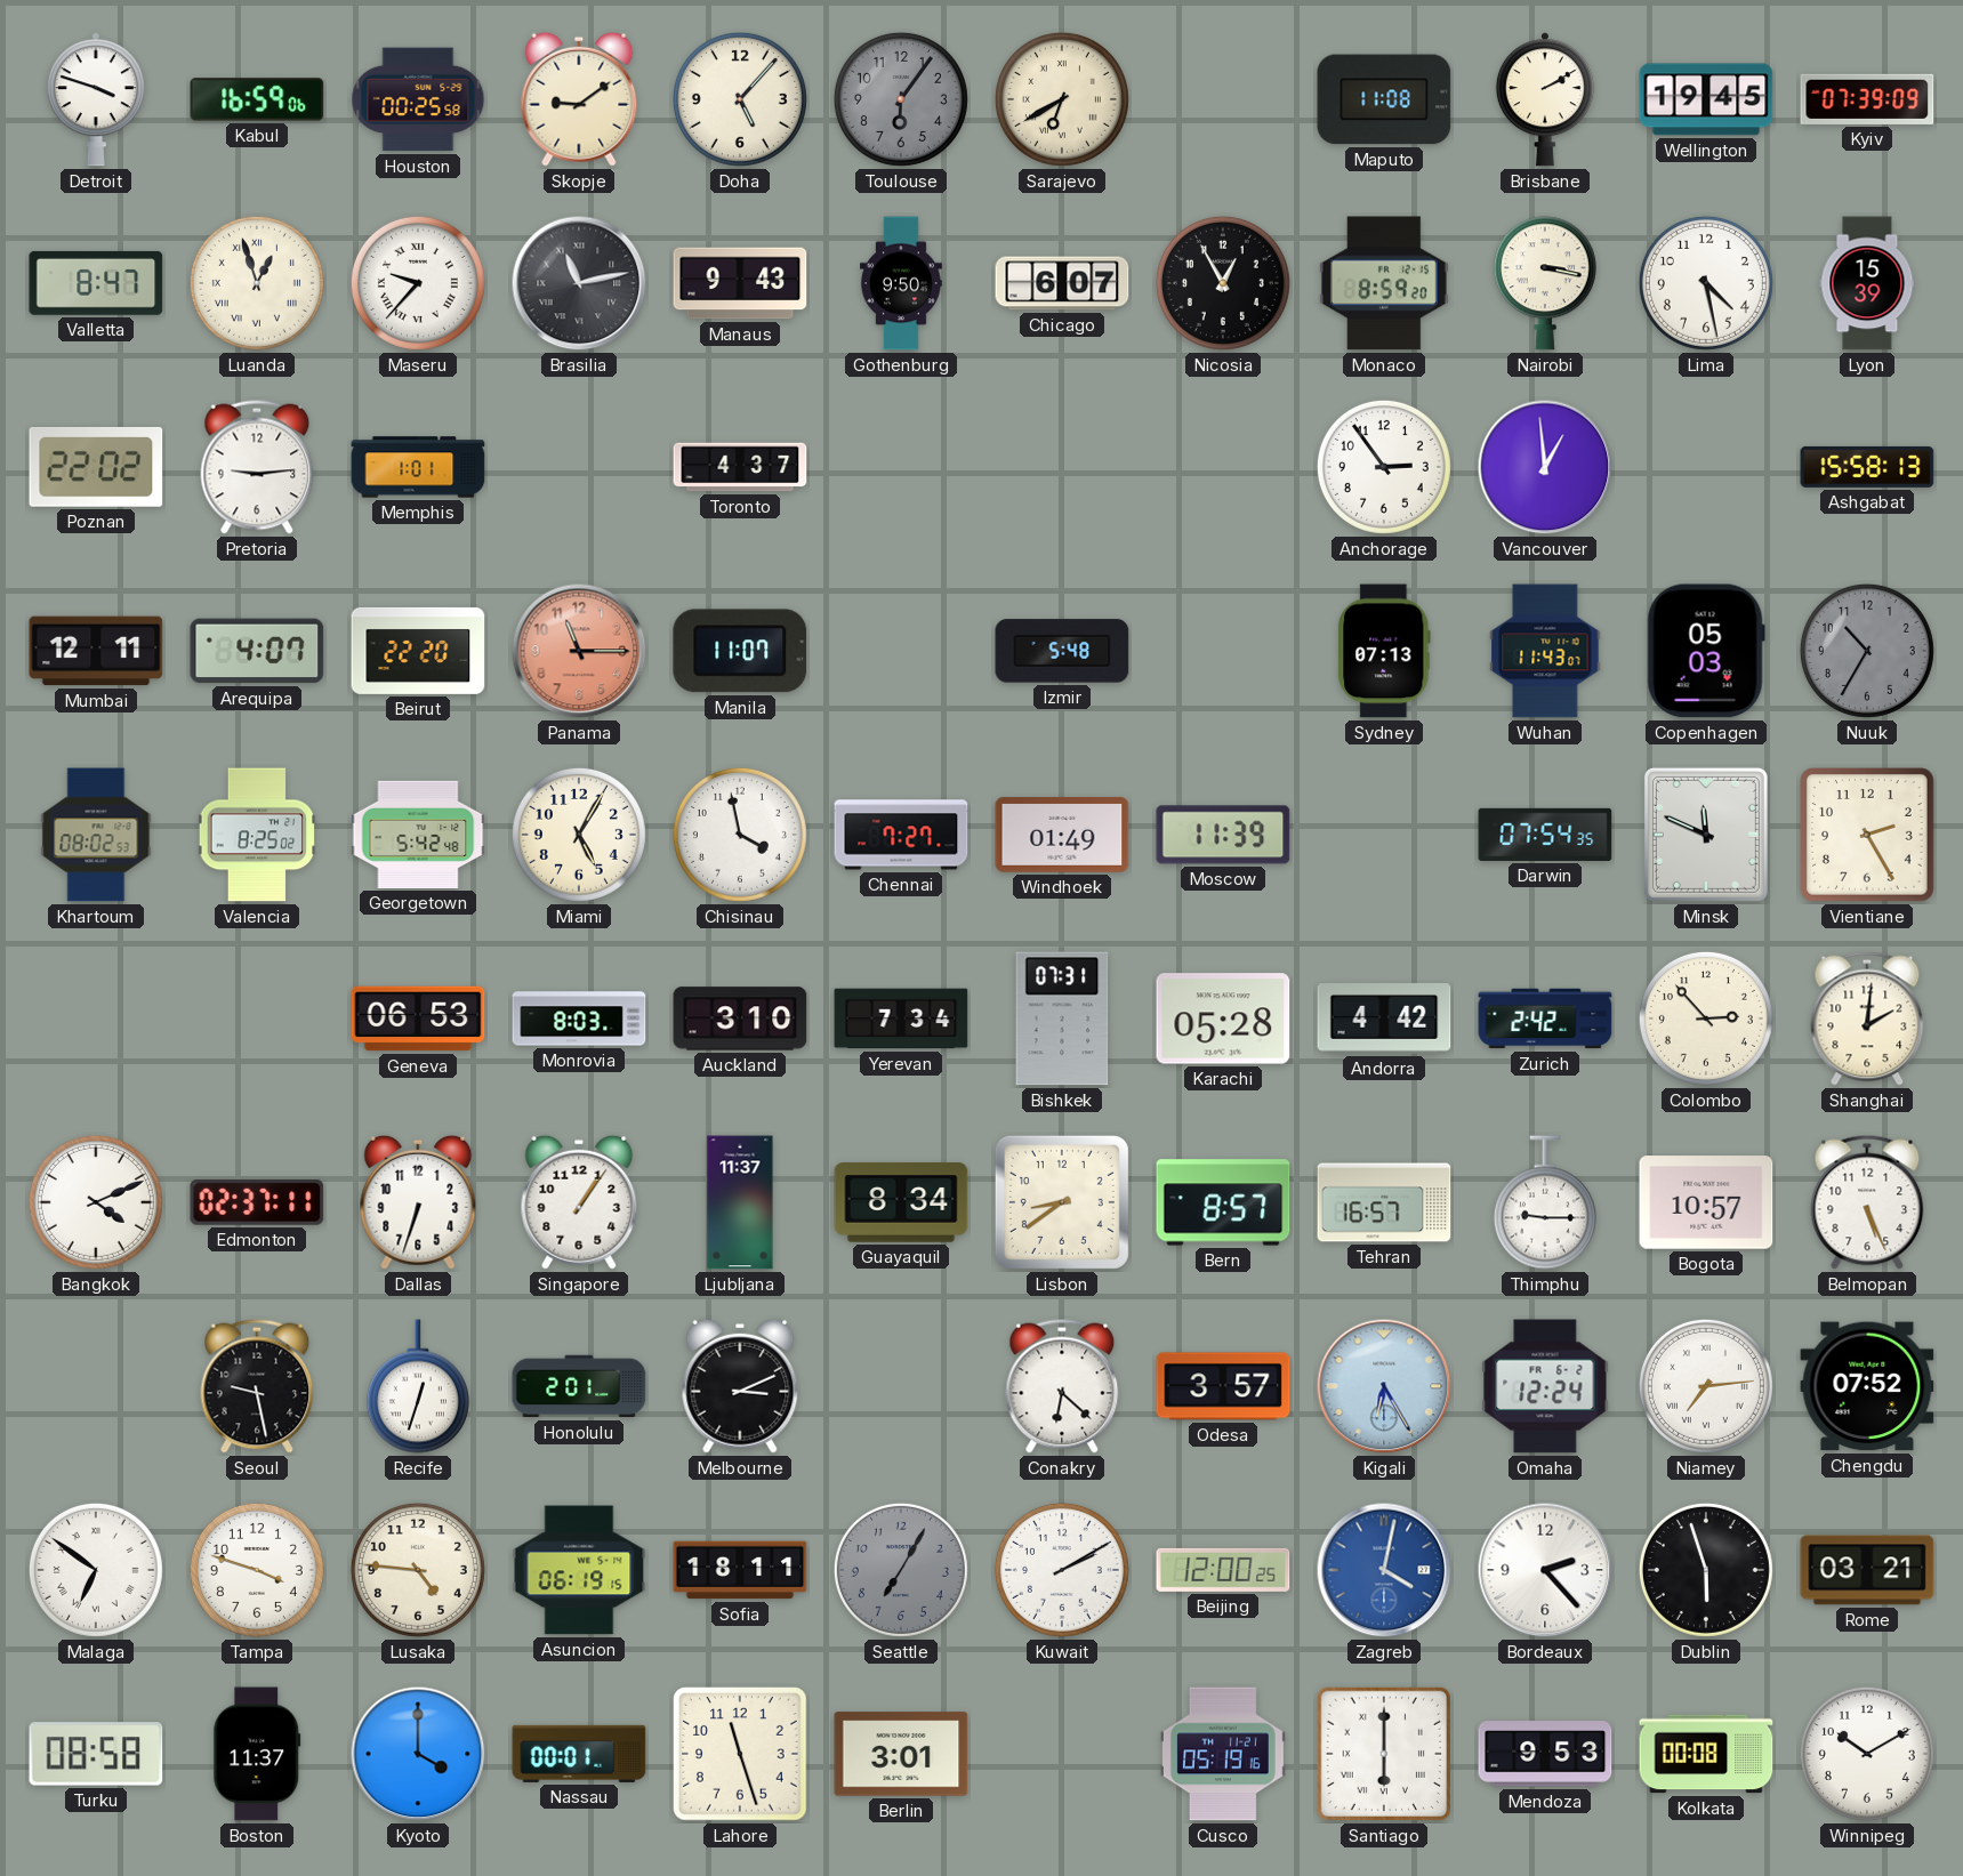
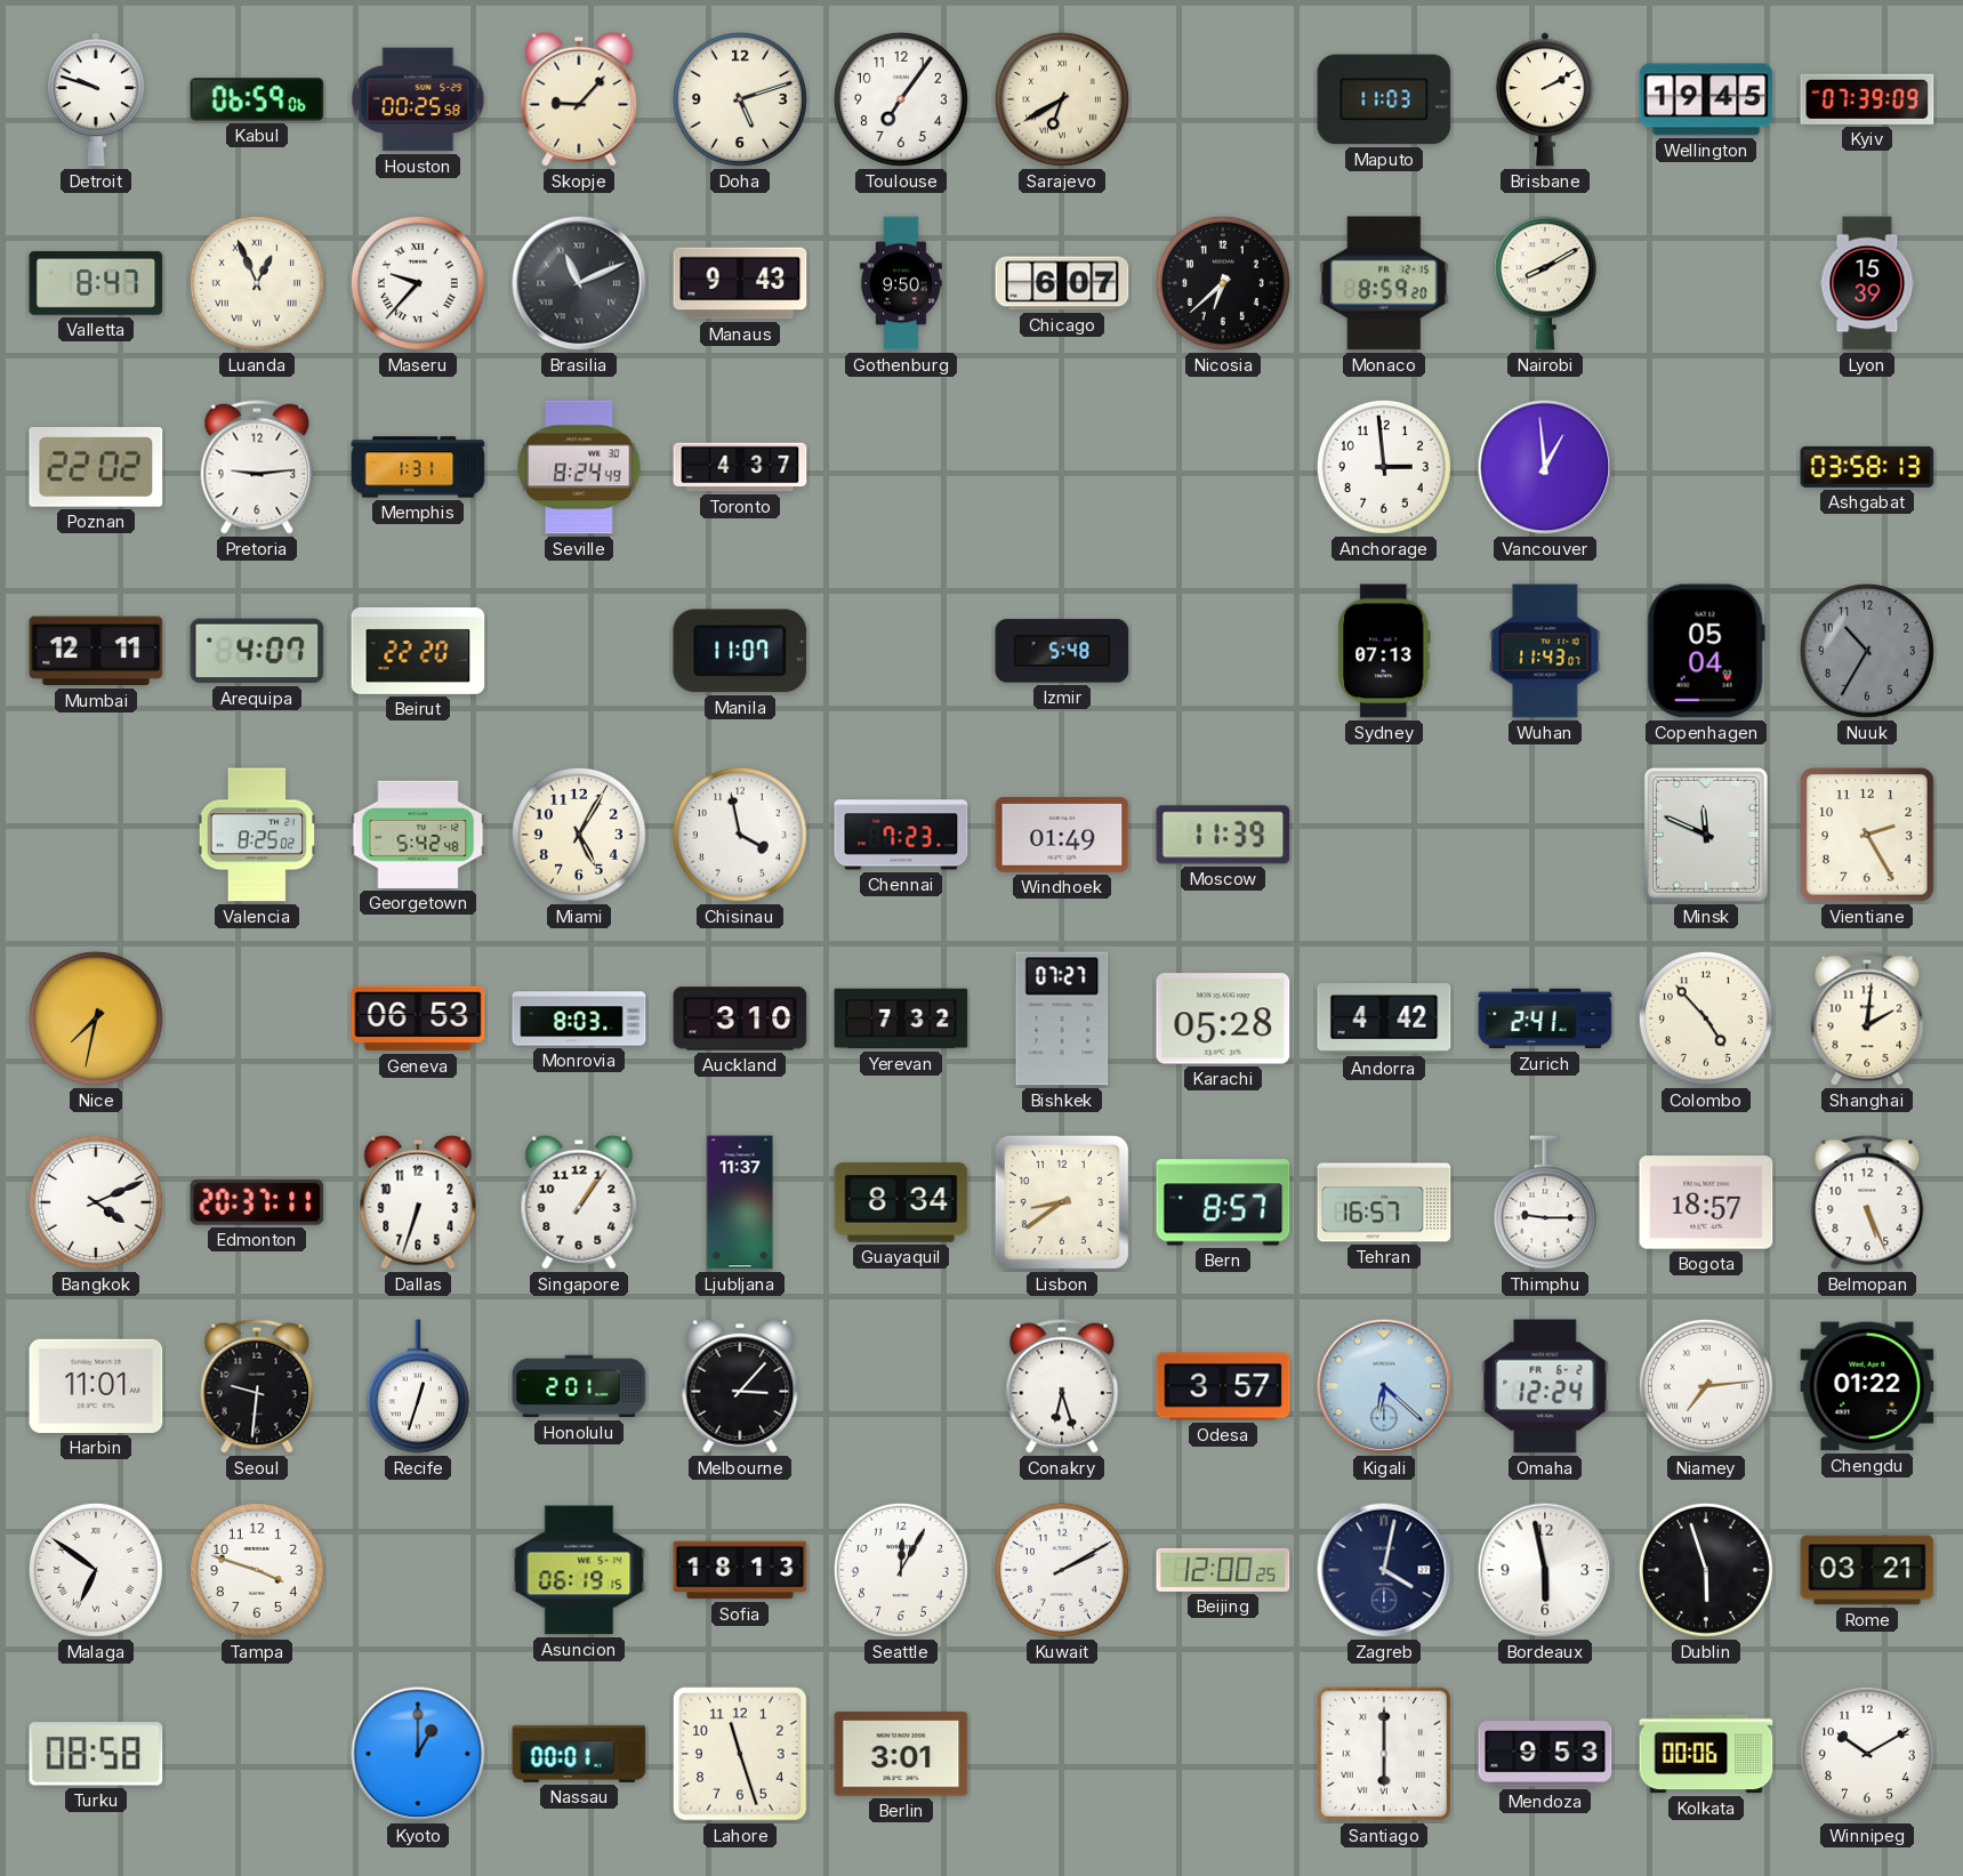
Detroit: 3:48 -> 9:48
Kabul: 16:59 -> 06:59
Skopje: 9:09 -> 9:07
Doha: 5:07 -> 5:12
Toulouse: 6:06 -> 7:06
Toulouse dial: grey -> white
Maputo: 11:08 -> 11:03
Luanda: 12:57 -> 12:56
Brasilia: 11:13 -> 11:11
Nicosia: 12:55 -> 6:38
Nairobi: 3:17 -> 8:10
Lima: 4:28 -> none
Memphis: 1:01 -> 1:31
Seville: none -> 8:24
Anchorage: 2:54 -> 2:59
Ashgabat: 15:58 -> 03:58
Panama: 11:15 -> none
Copenhagen: 05:03 -> 05:04
Khartoum: 08:02 -> none
Chennai: 7:27 -> 7:23
Darwin: 07:54 -> none
Nice: none -> 7:32
Yerevan: 7:34 -> 7:32
Bishkek: 07:31 -> 07:27
Zurich: 2:42 -> 2:41
Colombo: 2:53 -> 4:53
Edmonton: 02:37 -> 20:37
Bogota: 10:57 -> 18:57
Harbin: none -> 11:01
Seoul: 9:28 -> 9:31
Melbourne: 3:11 -> 3:07
Conakry: 6:22 -> 6:27
Kigali: 6:25 -> 6:22
Chengdu: 07:52 -> 01:22
Lusaka: 4:46 -> none
Sofia: 18:11 -> 18:13
Seattle: 7:05 -> 12:05
Seattle dial: grey -> white
Zagreb dial: blue -> navy
Bordeaux: 2:23 -> 5:58
Boston: 11:37 -> none
Kyoto: 4:00 -> 1:00
Cusco: 05:19 -> none
Kolkata: 00:08 -> 00:06
